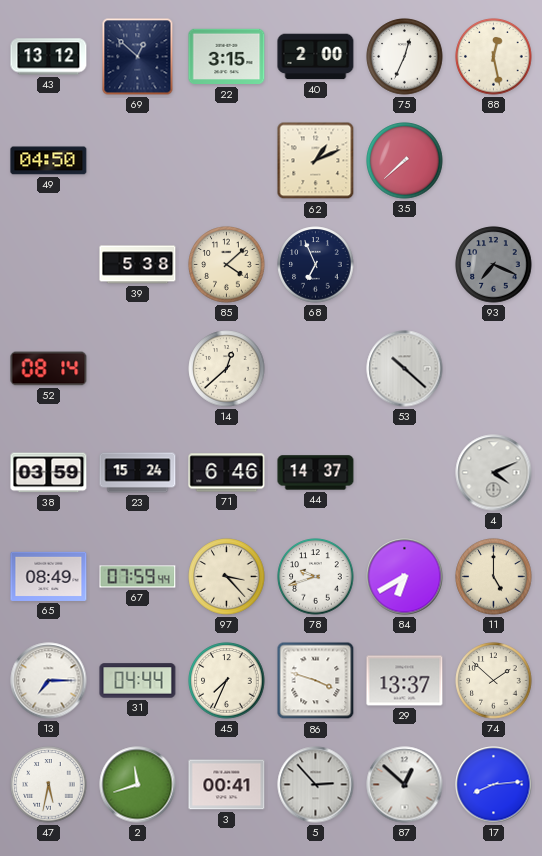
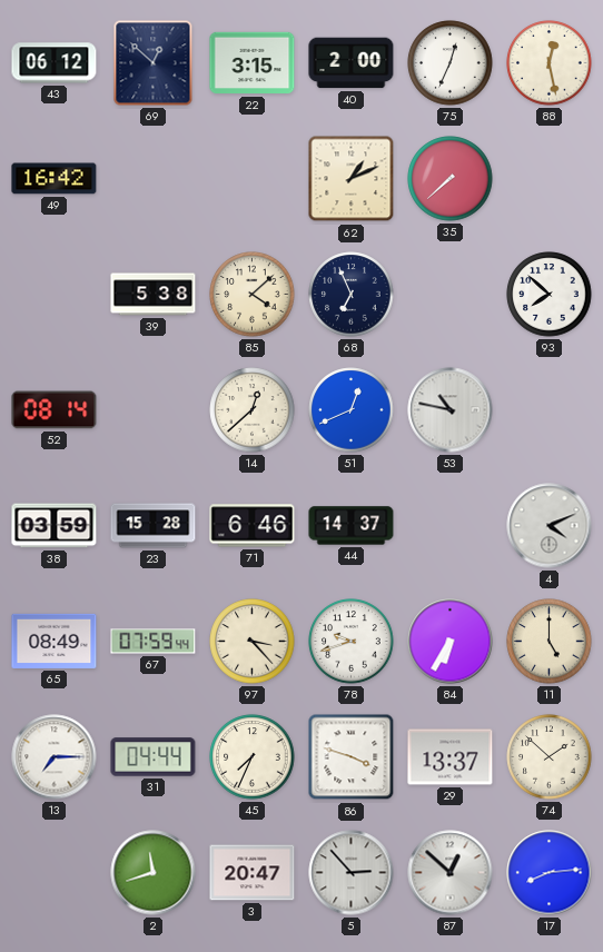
43: 13:12 -> 06:12
49: 04:50 -> 16:42
93: 7:19 -> 7:52
93 dial: grey -> white
51: none -> 12:41
53: 10:22 -> 10:47
23: 15:24 -> 15:28
84: 6:40 -> 6:35
47: 5:32 -> none
3: 00:41 -> 20:47
